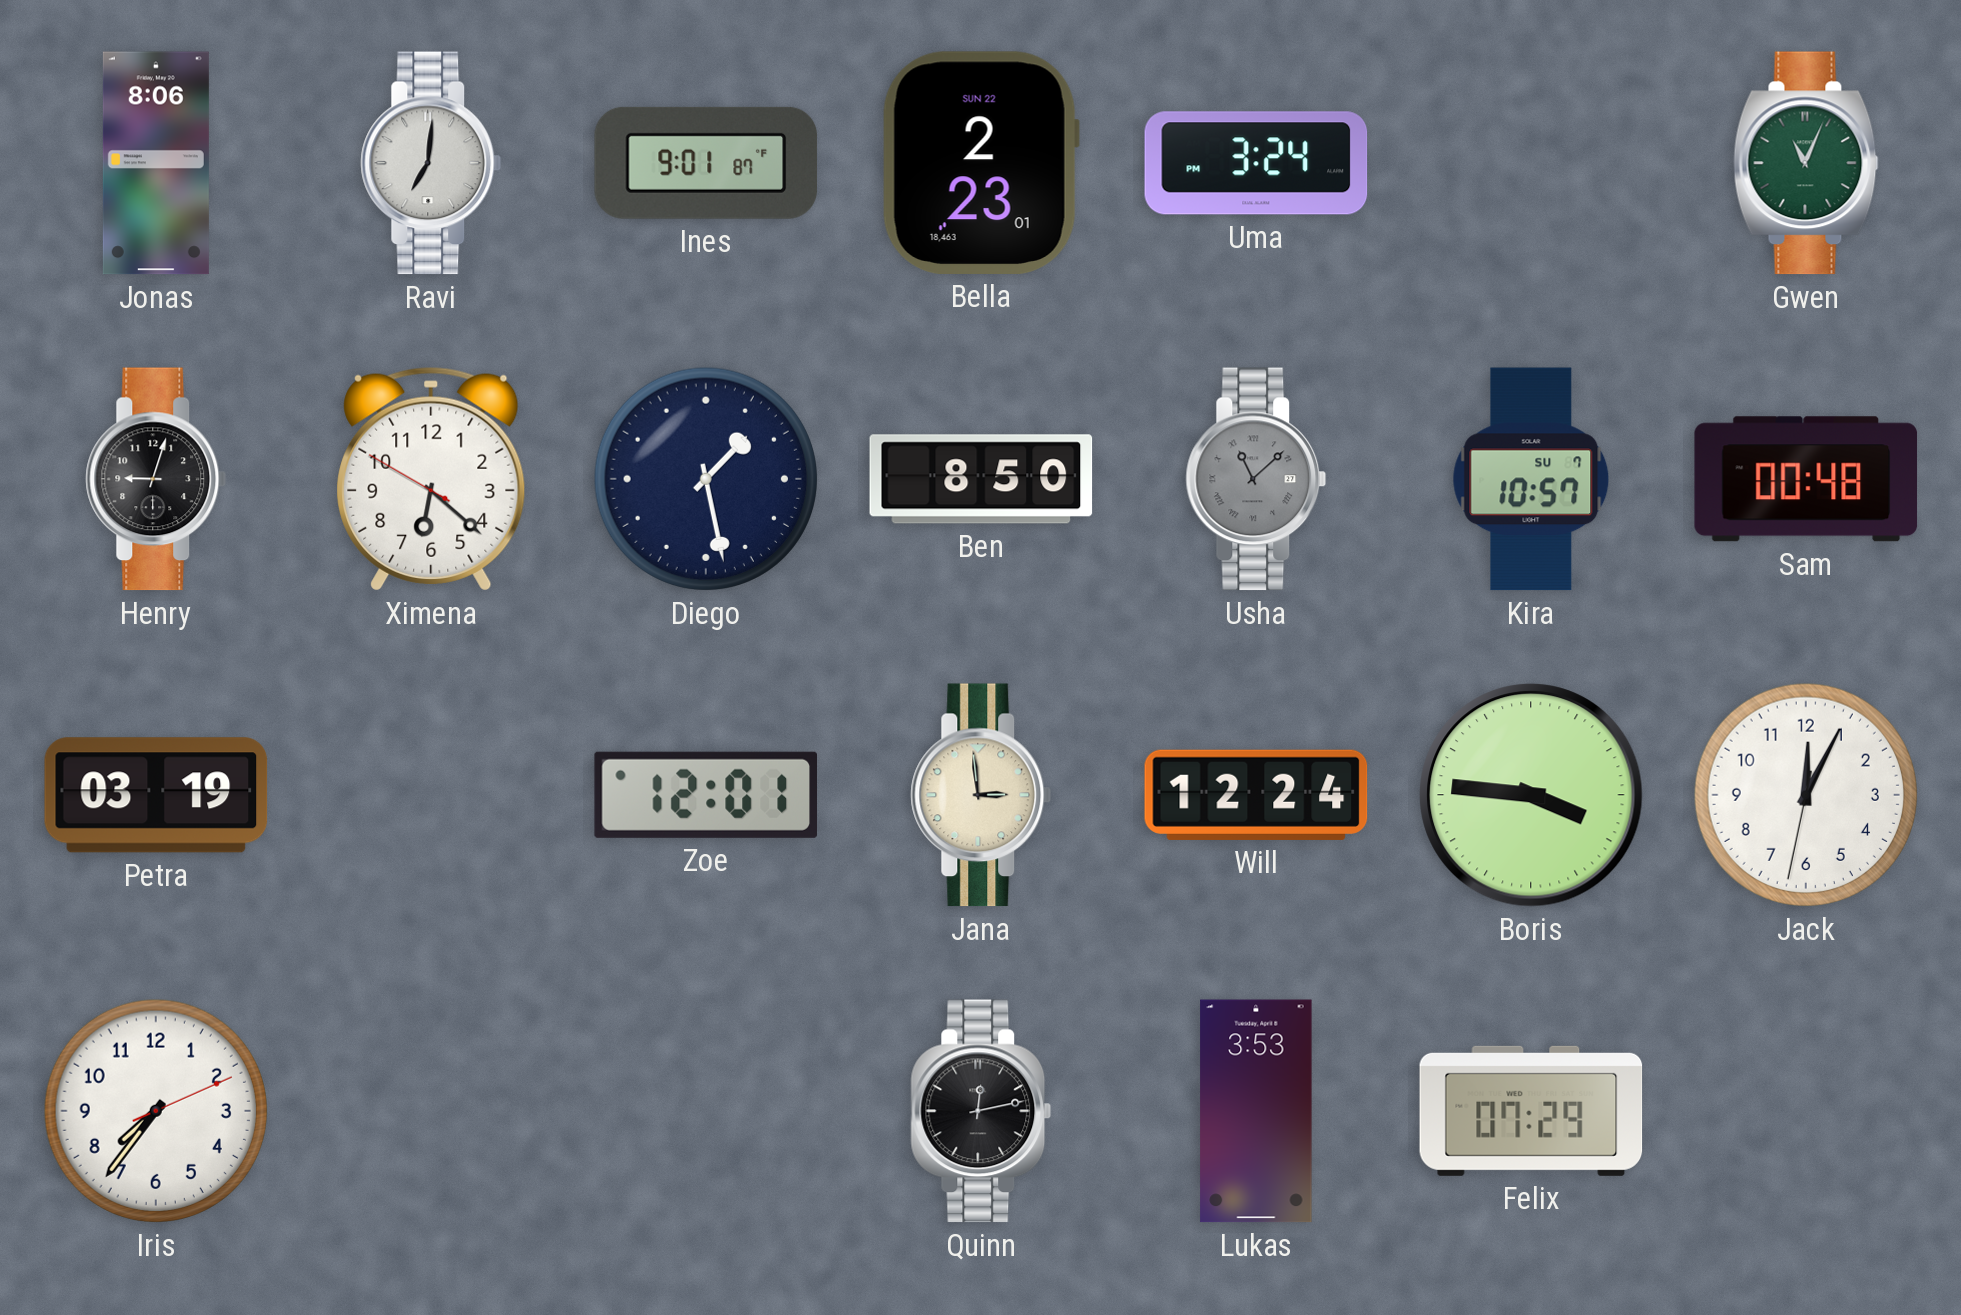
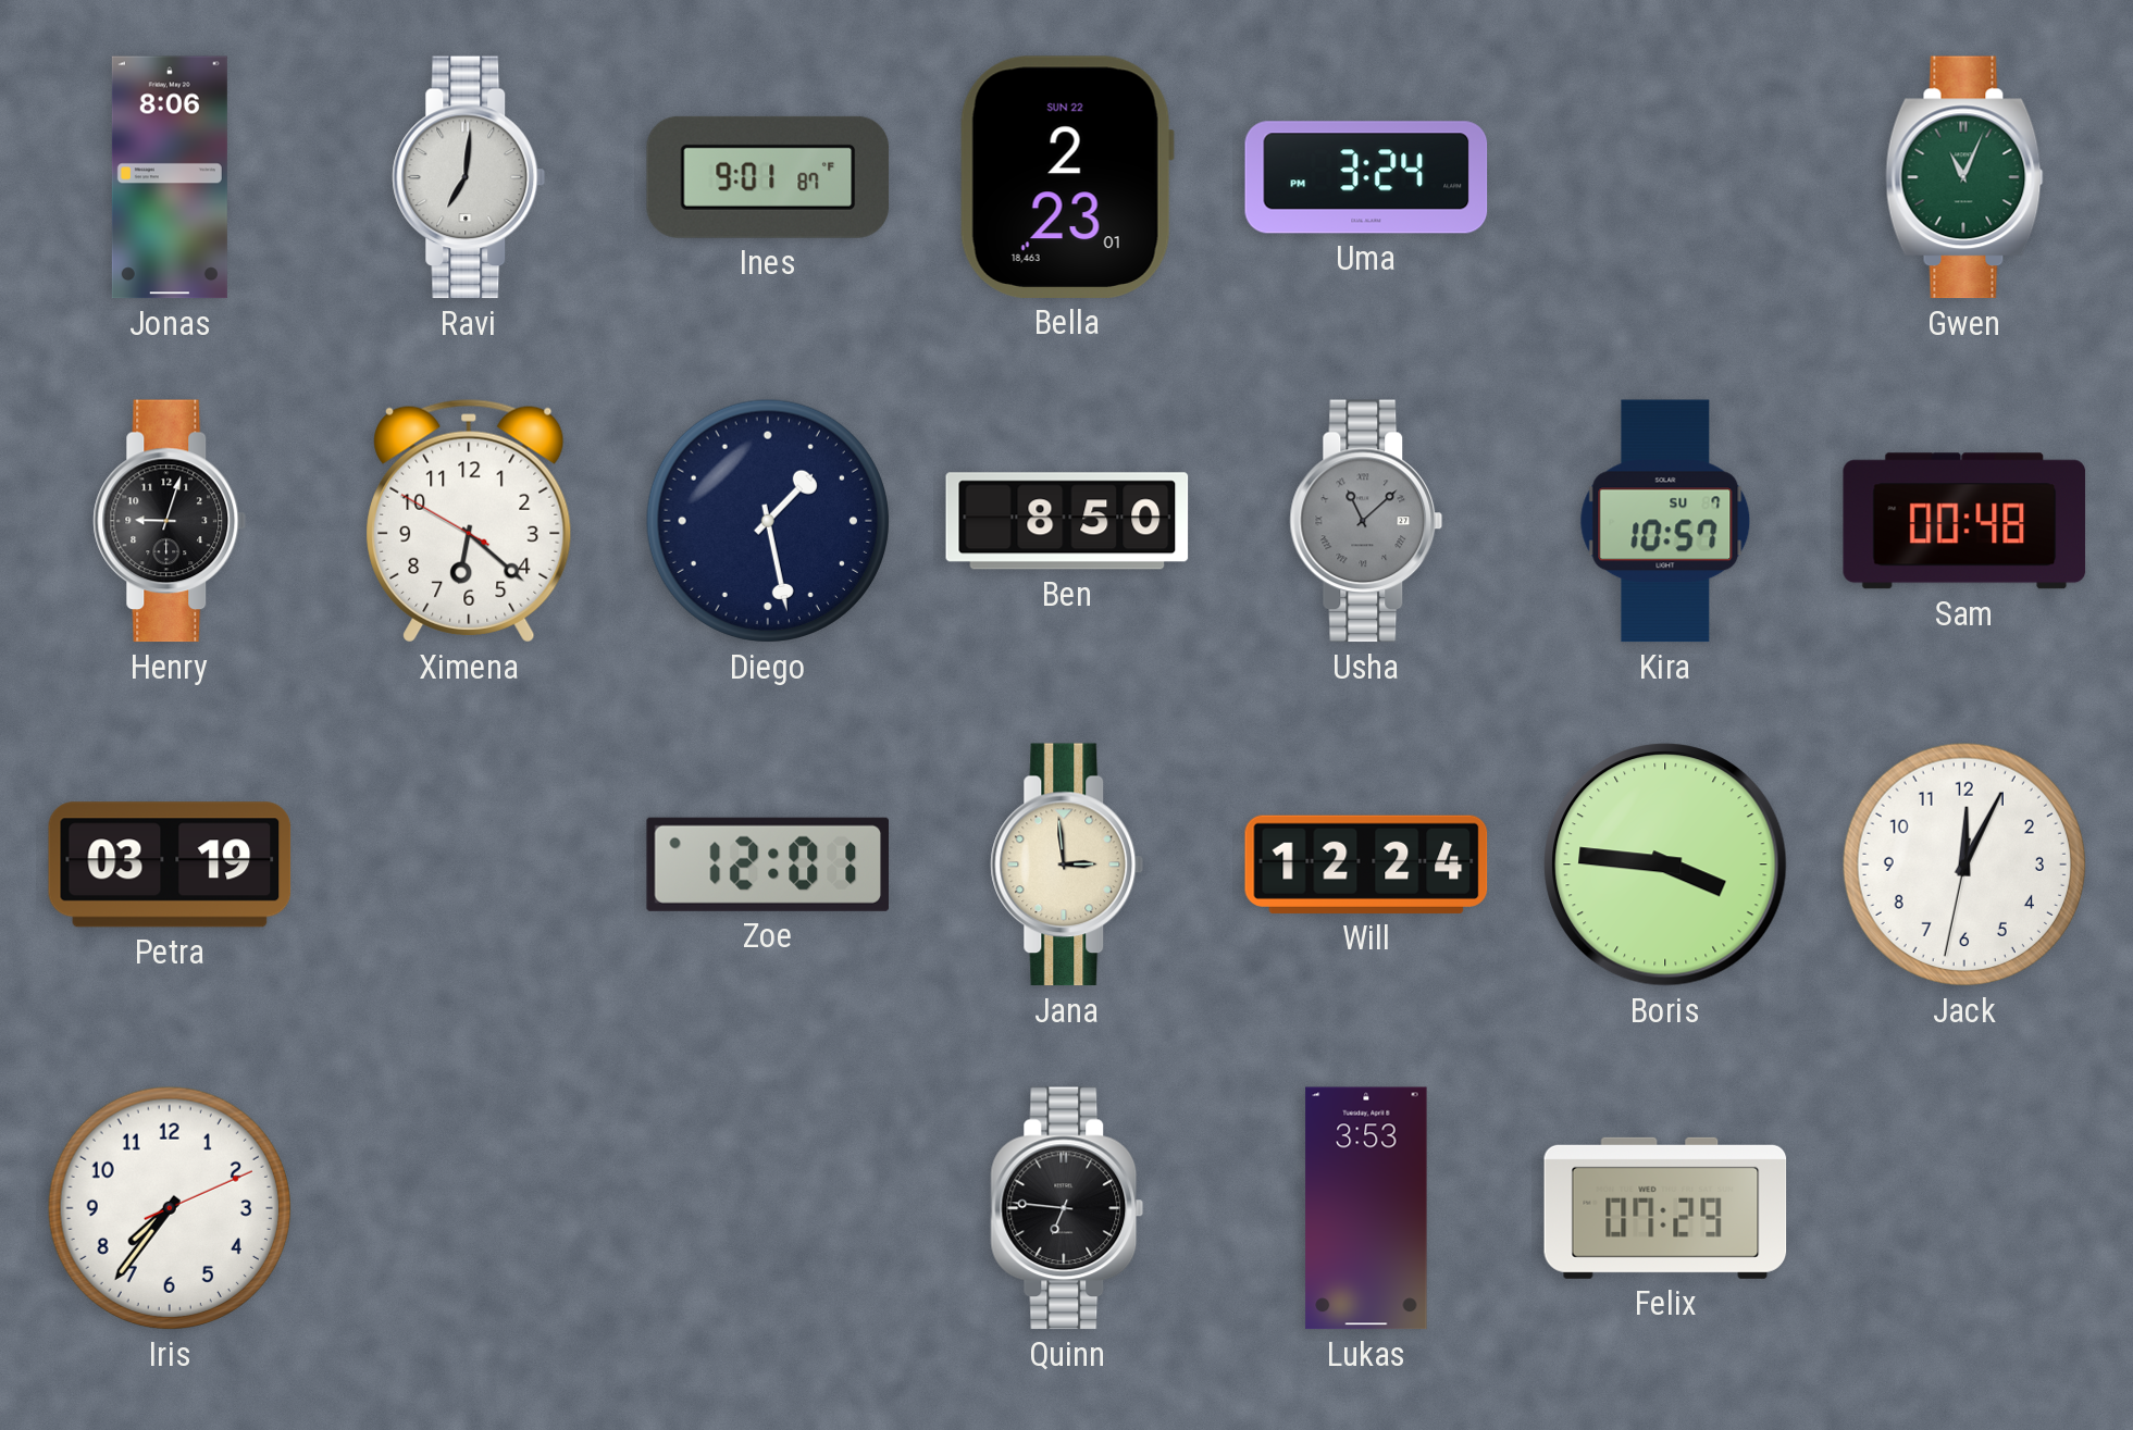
Quinn: 12:13 -> 6:46
